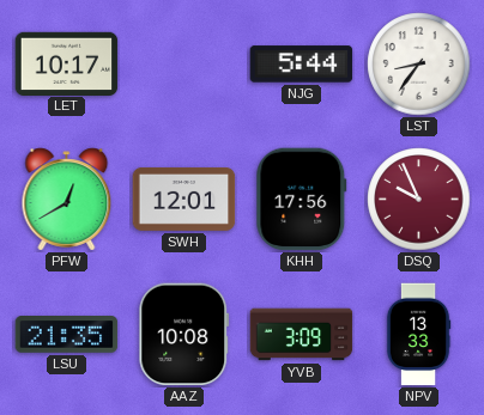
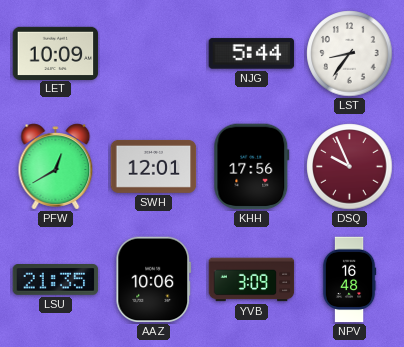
LET: 10:17 -> 10:09
AAZ: 10:08 -> 10:06
NPV: 13:33 -> 16:48
